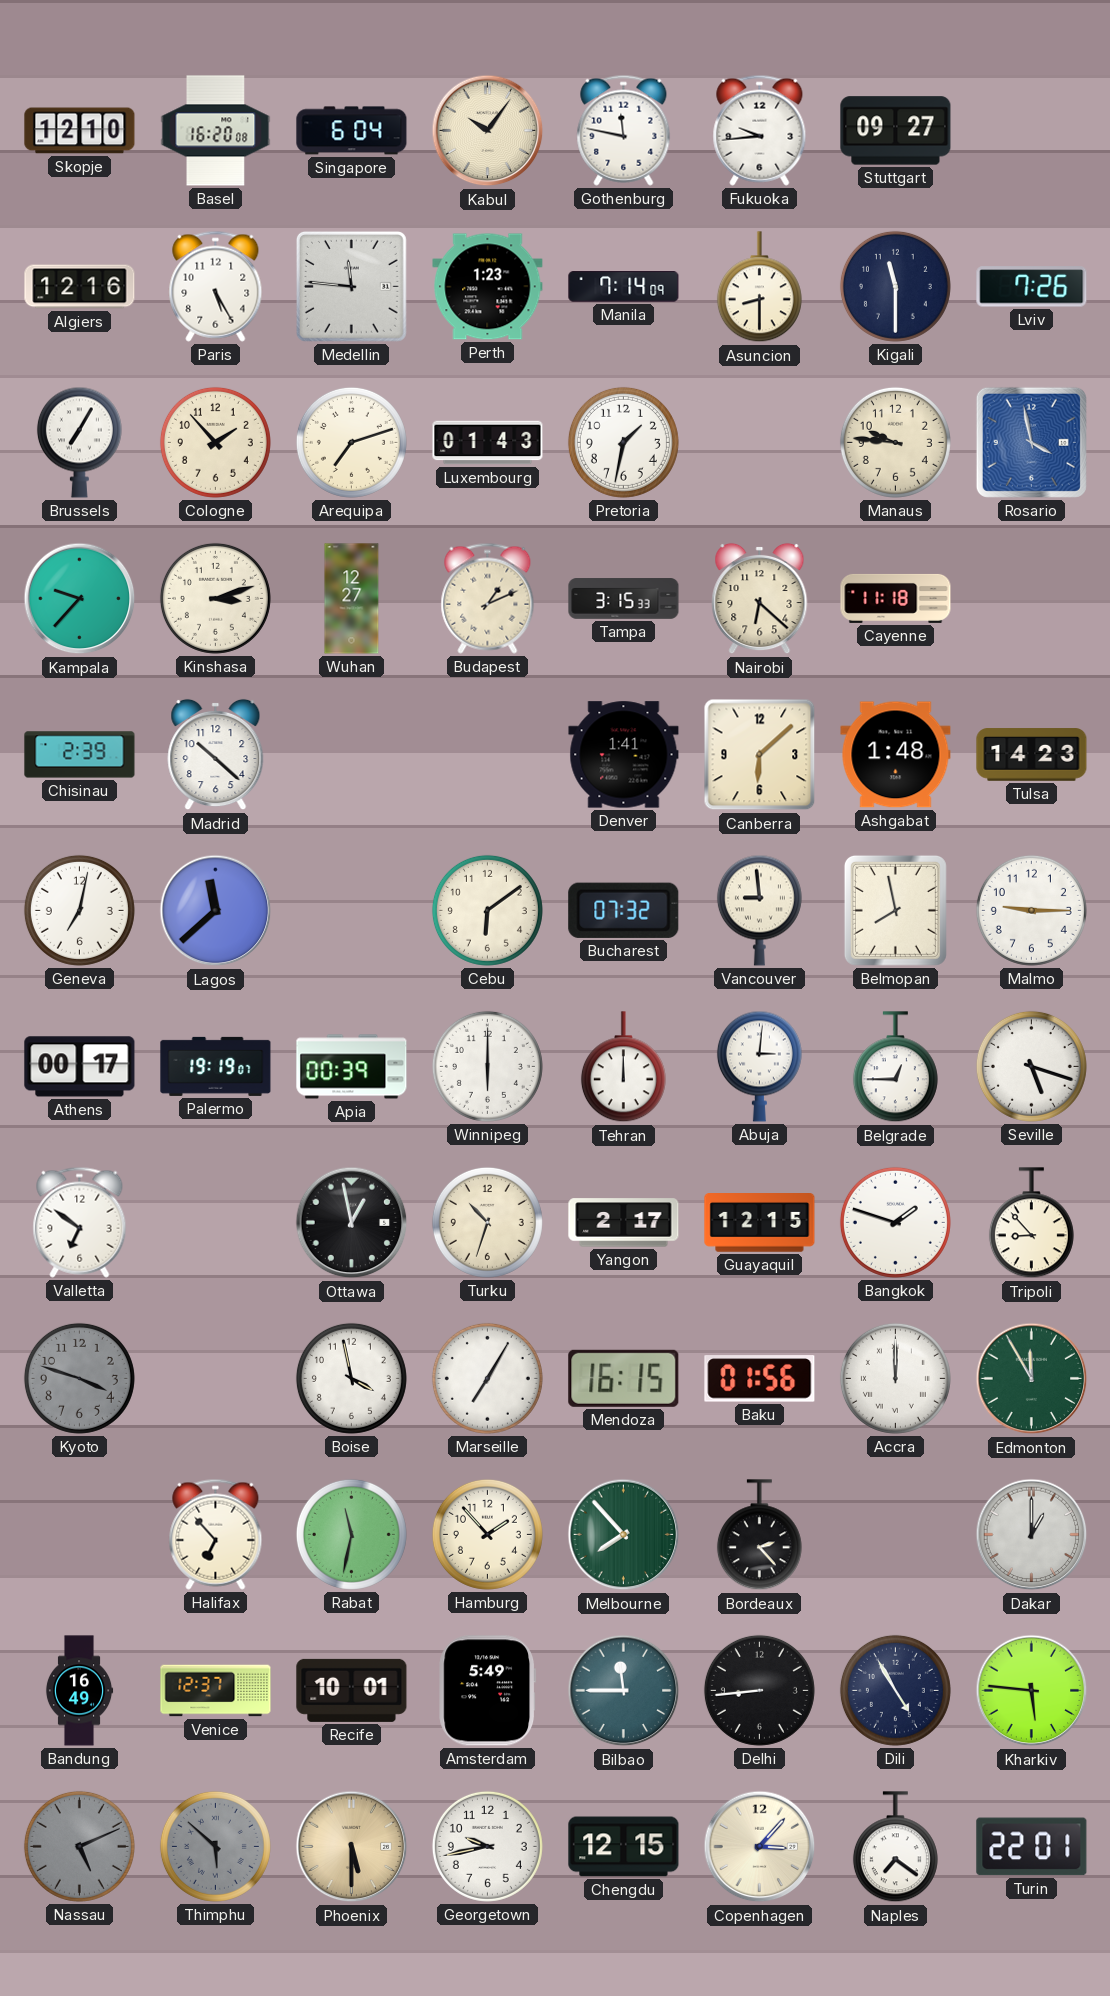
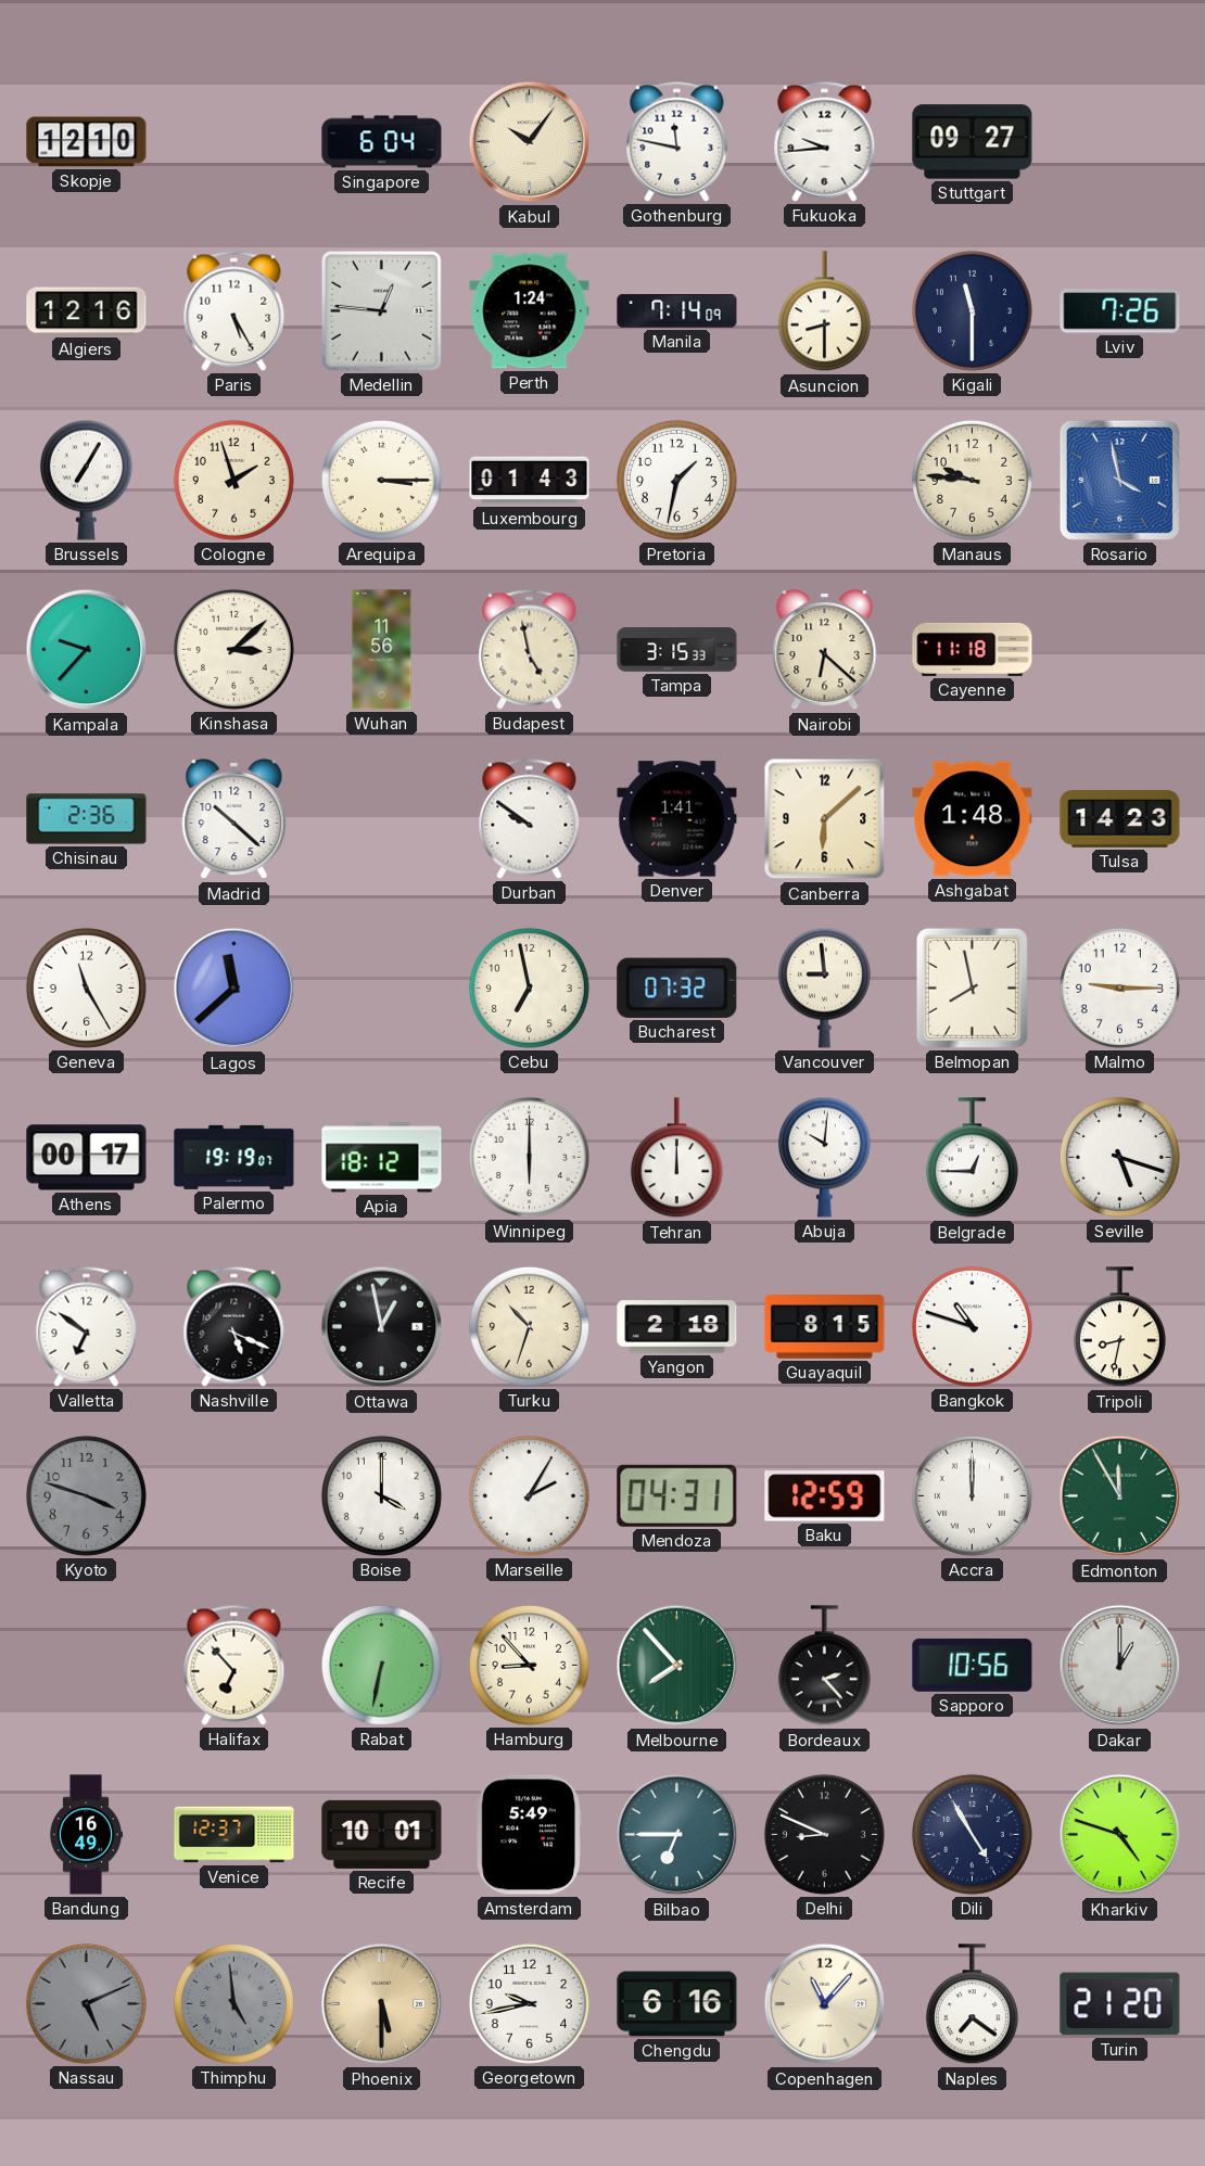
Basel: 16:20 -> none
Medellin: 11:46 -> 12:46
Perth: 1:23 -> 1:24
Cologne: 1:53 -> 1:57
Arequipa: 7:12 -> 3:15
Kinshasa: 3:12 -> 3:08
Wuhan: 12:27 -> 11:56
Budapest: 1:11 -> 4:58
Chisinau: 2:39 -> 2:36
Durban: none -> 9:51
Geneva: 7:02 -> 11:25
Cebu: 6:09 -> 6:58
Apia: 00:39 -> 18:12
Abuja: 3:01 -> 10:01
Nashville: none -> 5:19
Yangon: 2:17 -> 2:18
Guayaquil: 12:15 -> 8:15
Bangkok: 1:48 -> 10:48
Tripoli: 8:53 -> 8:32
Boise: 3:58 -> 4:00
Marseille: 7:05 -> 2:05
Mendoza: 16:15 -> 04:31
Baku: 01:56 -> 12:59
Rabat: 11:32 -> 6:32
Hamburg: 1:53 -> 8:53
Sapporo: none -> 10:56
Bilbao: 11:45 -> 6:45
Delhi: 8:44 -> 8:49
Kharkiv: 5:46 -> 4:48
Thimphu: 5:52 -> 4:59
Chengdu: 12:15 -> 6:16
Copenhagen: 3:07 -> 11:07
Turin: 22:01 -> 21:20
